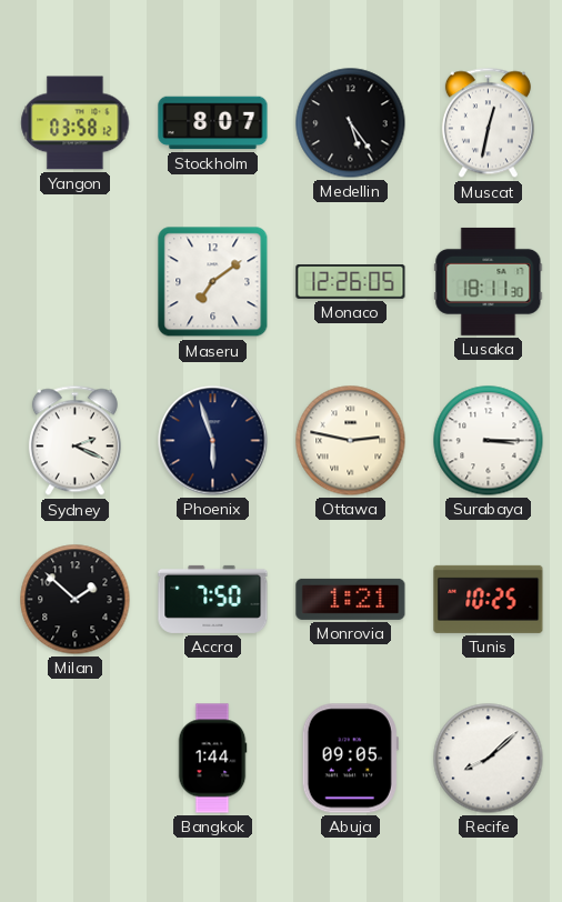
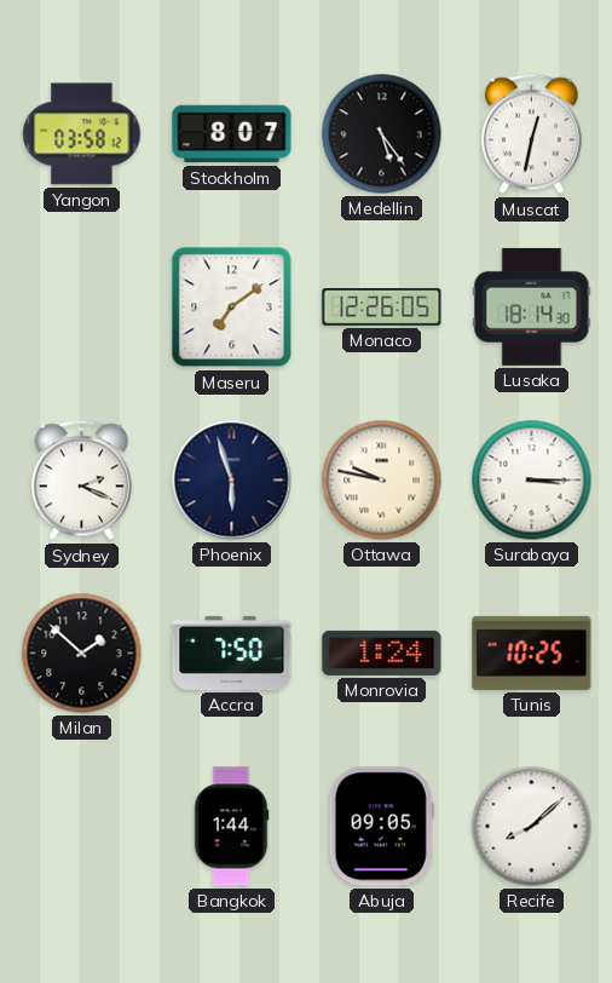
Lusaka: 18:11 -> 18:14
Ottawa: 2:47 -> 9:47
Monrovia: 1:21 -> 1:24
